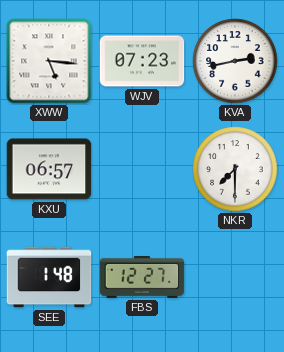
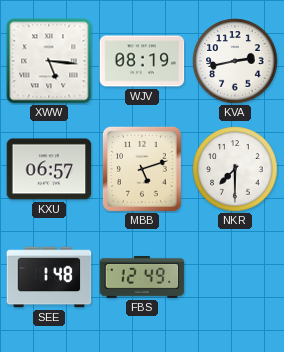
WJV: 07:23 -> 08:19
MBB: none -> 5:12
FBS: 12:27 -> 12:49
